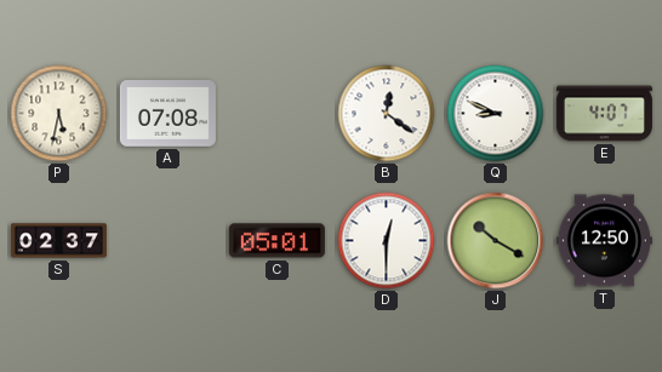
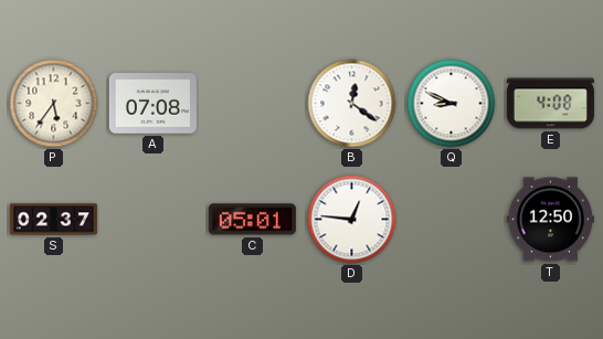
P: 5:32 -> 5:36
E: 4:07 -> 4:08
D: 12:30 -> 12:46
J: 10:20 -> none
